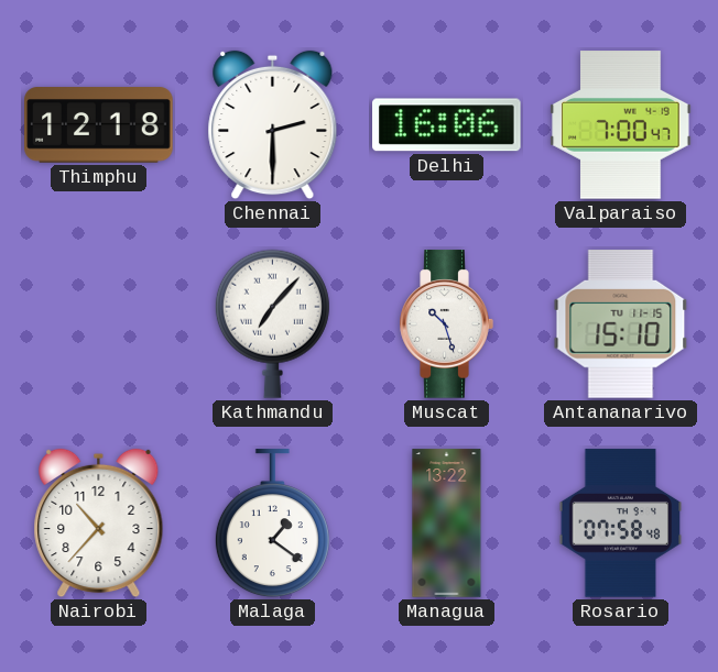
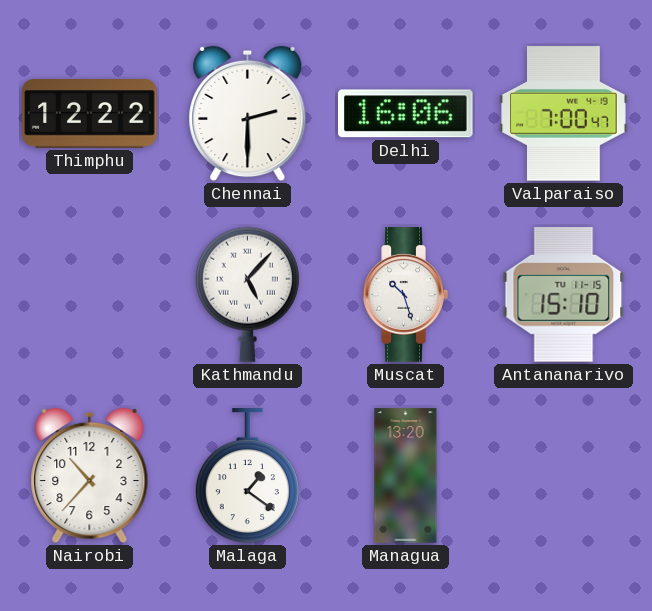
Thimphu: 12:18 -> 12:22
Kathmandu: 7:07 -> 5:07
Managua: 13:22 -> 13:20
Rosario: 07:58 -> none
